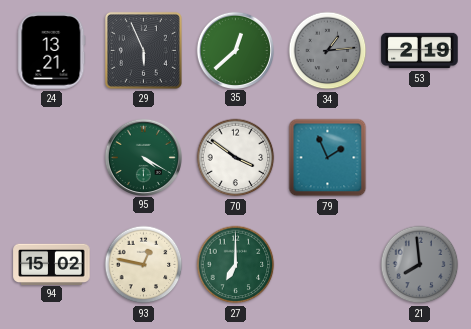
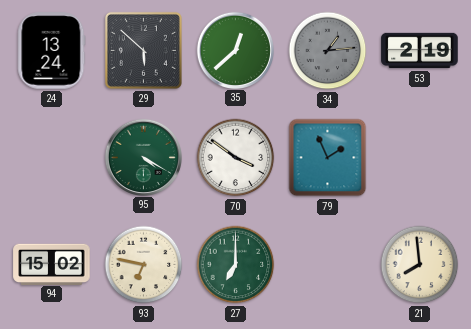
24: 13:21 -> 13:24
29: 5:56 -> 5:52
93: 12:47 -> 6:47
21 dial: grey -> cream
